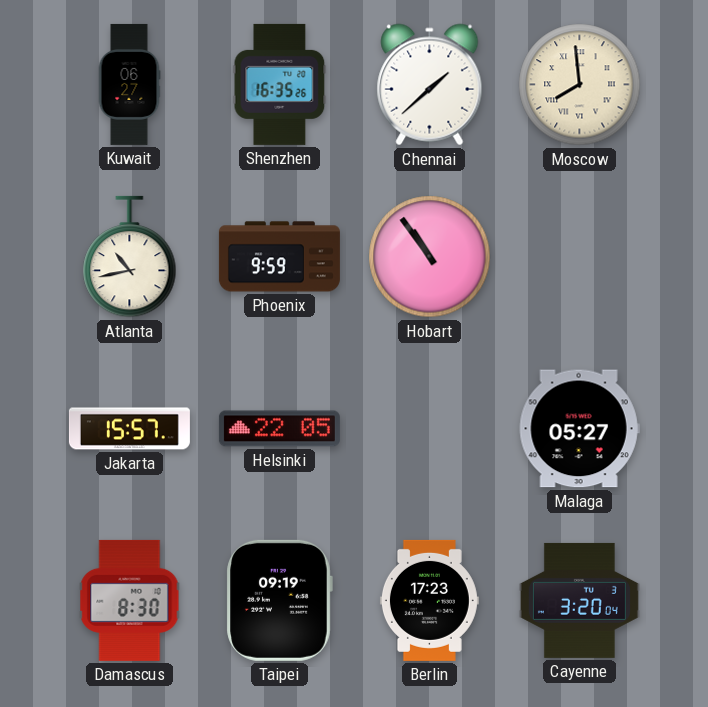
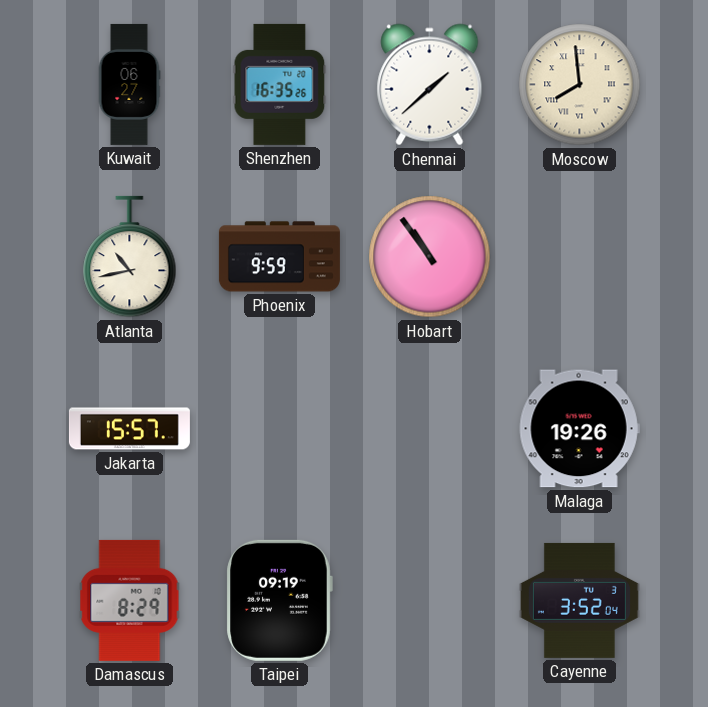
Helsinki: 22:05 -> none
Malaga: 05:27 -> 19:26
Damascus: 8:30 -> 8:29
Berlin: 17:23 -> none
Cayenne: 3:20 -> 3:52
